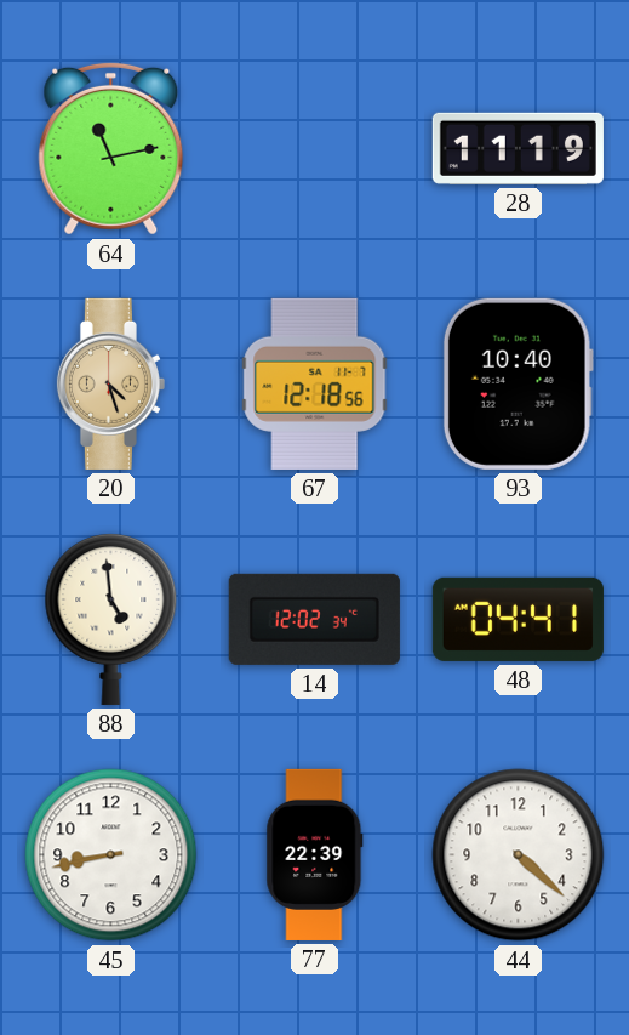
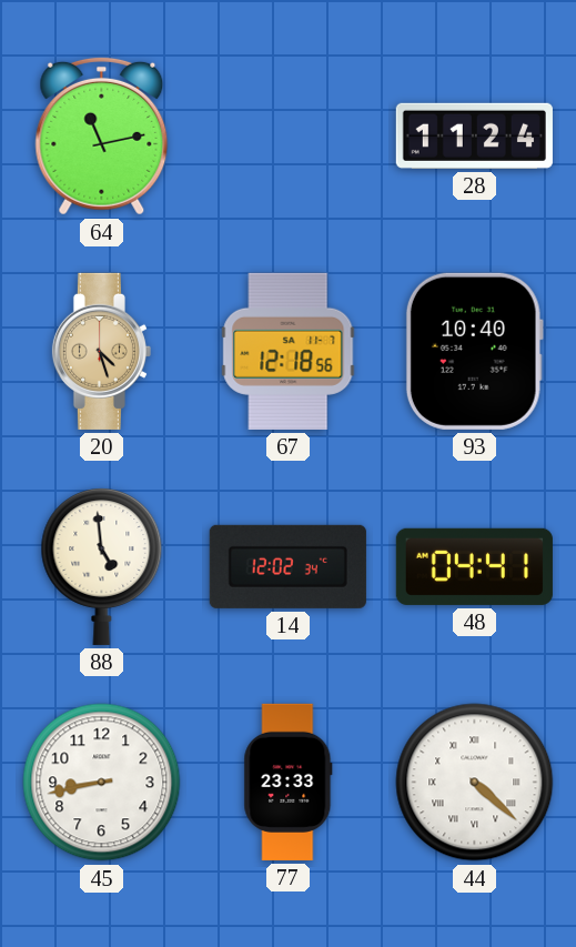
28: 11:19 -> 11:24
77: 22:39 -> 23:33
44 numerals: Arabic -> Roman
